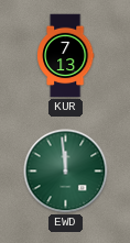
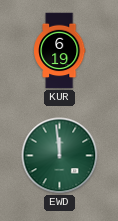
KUR: 7:13 -> 6:19
